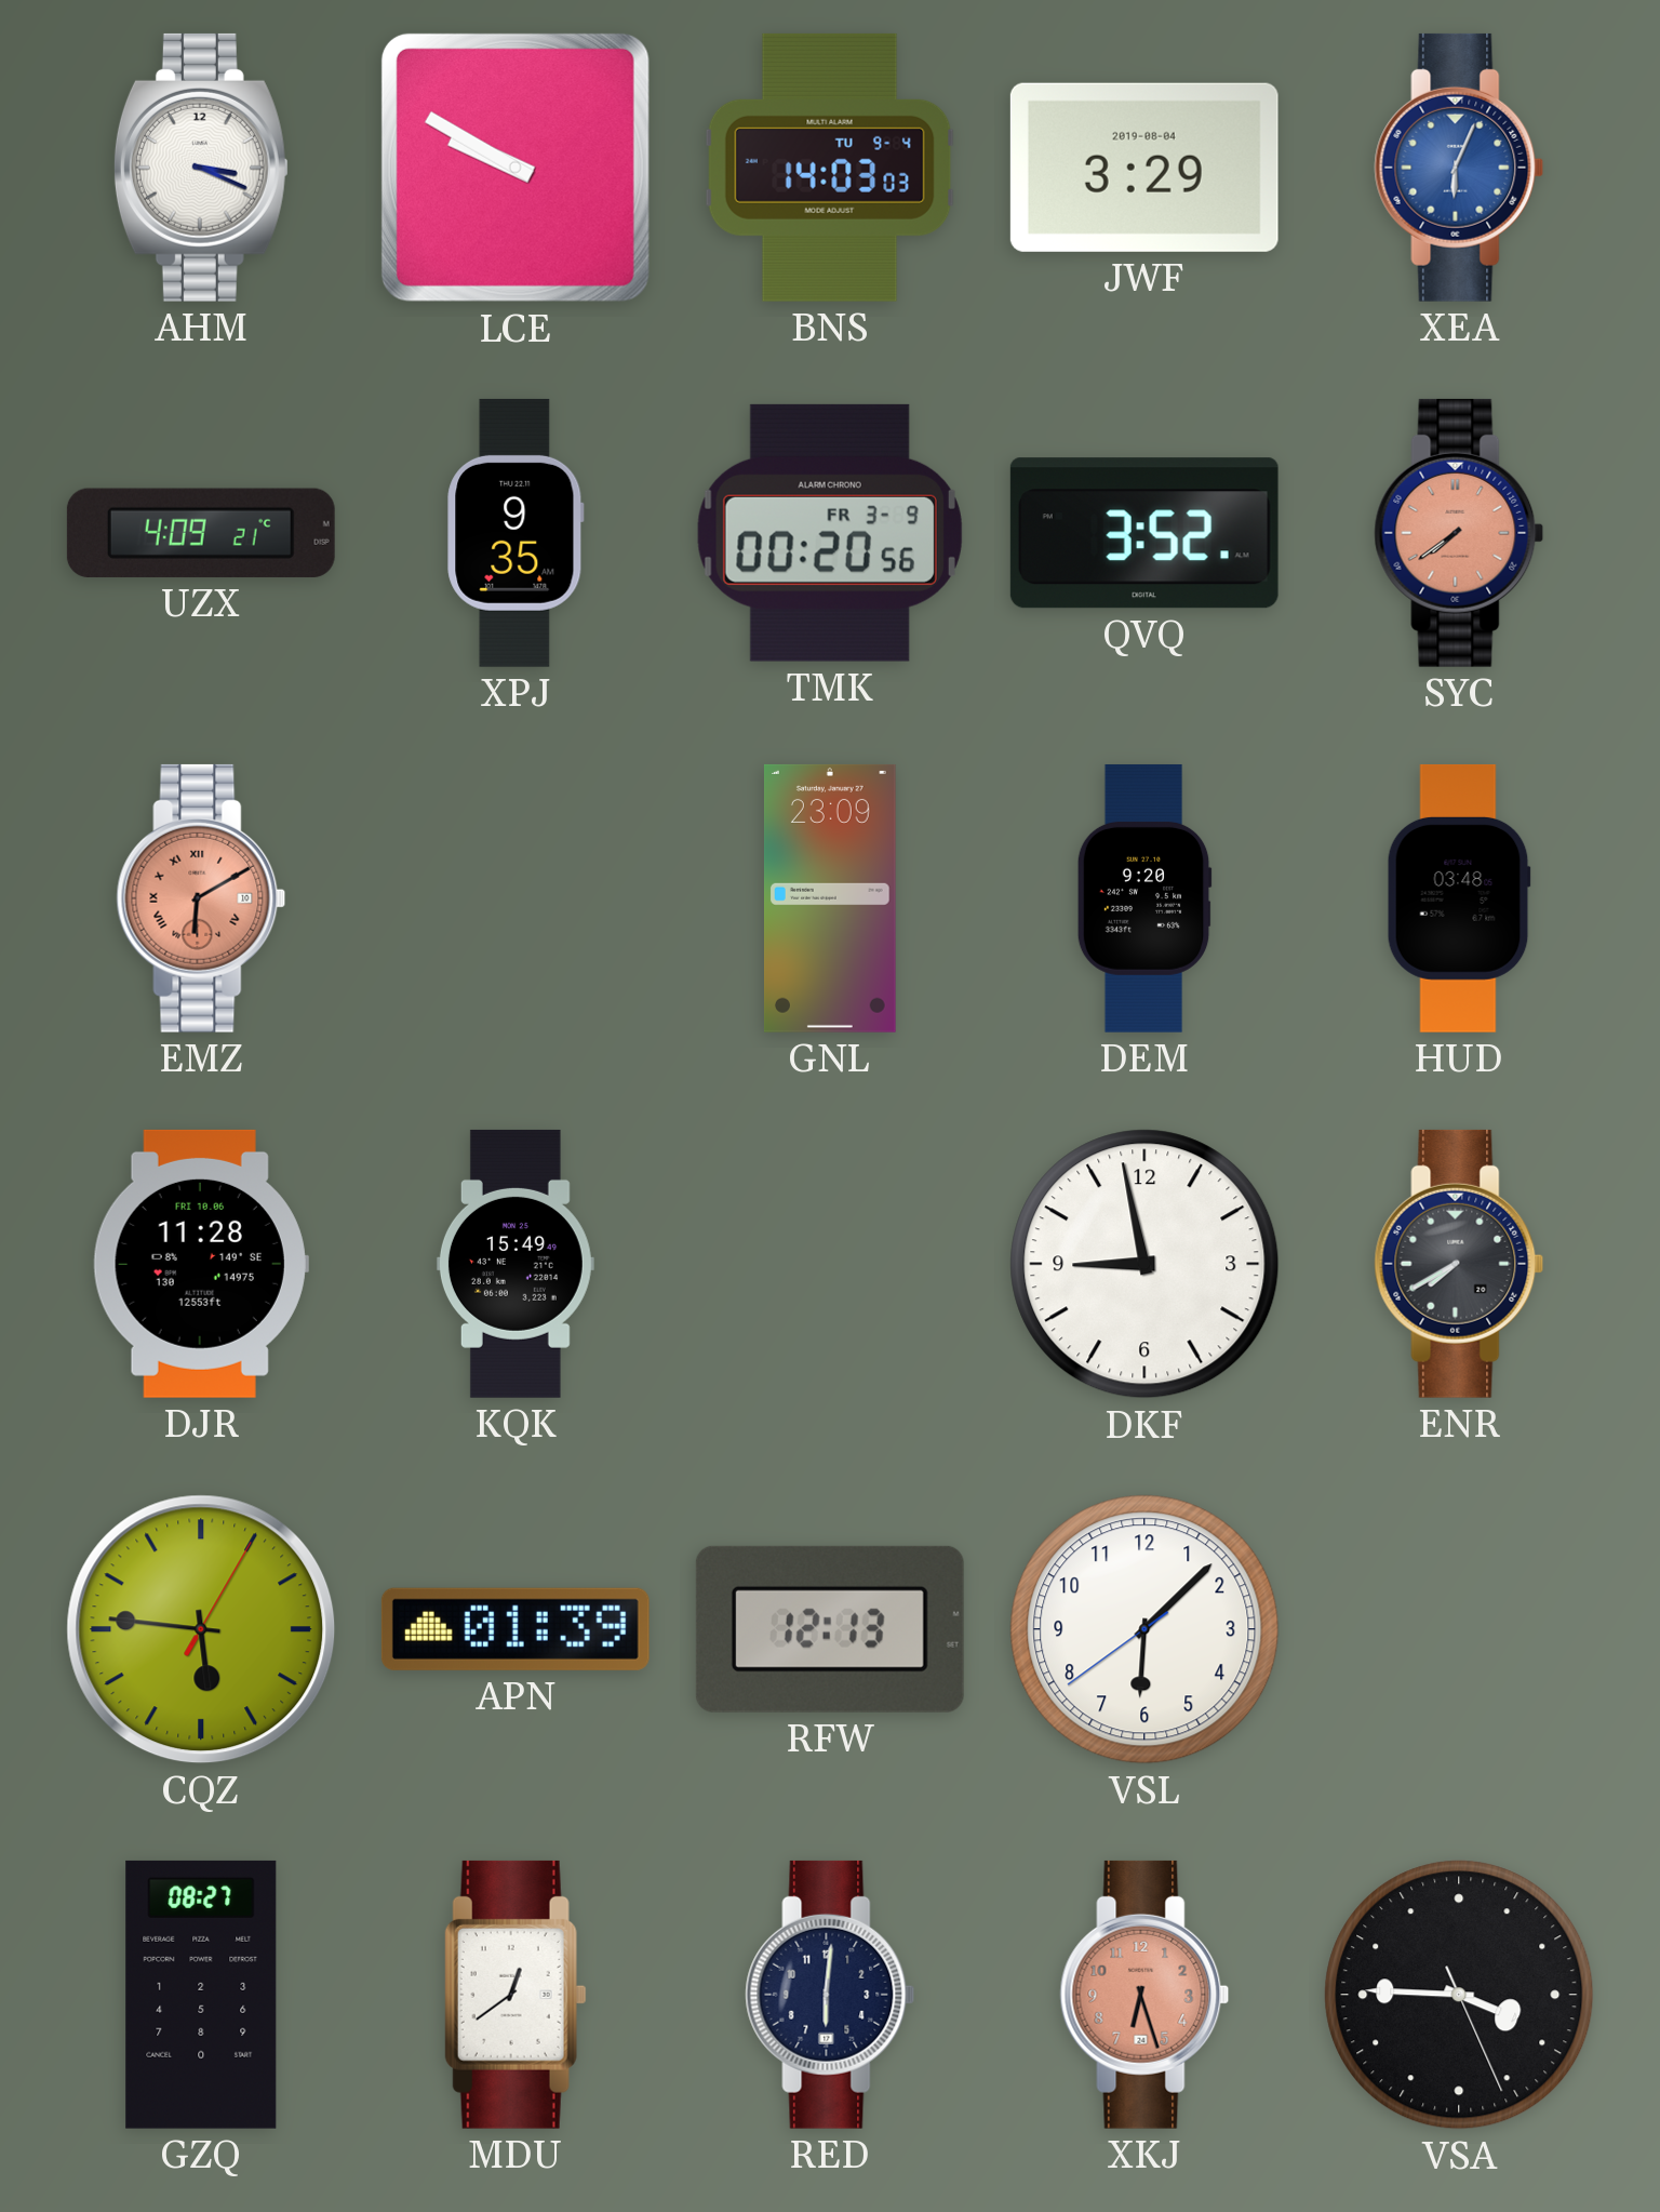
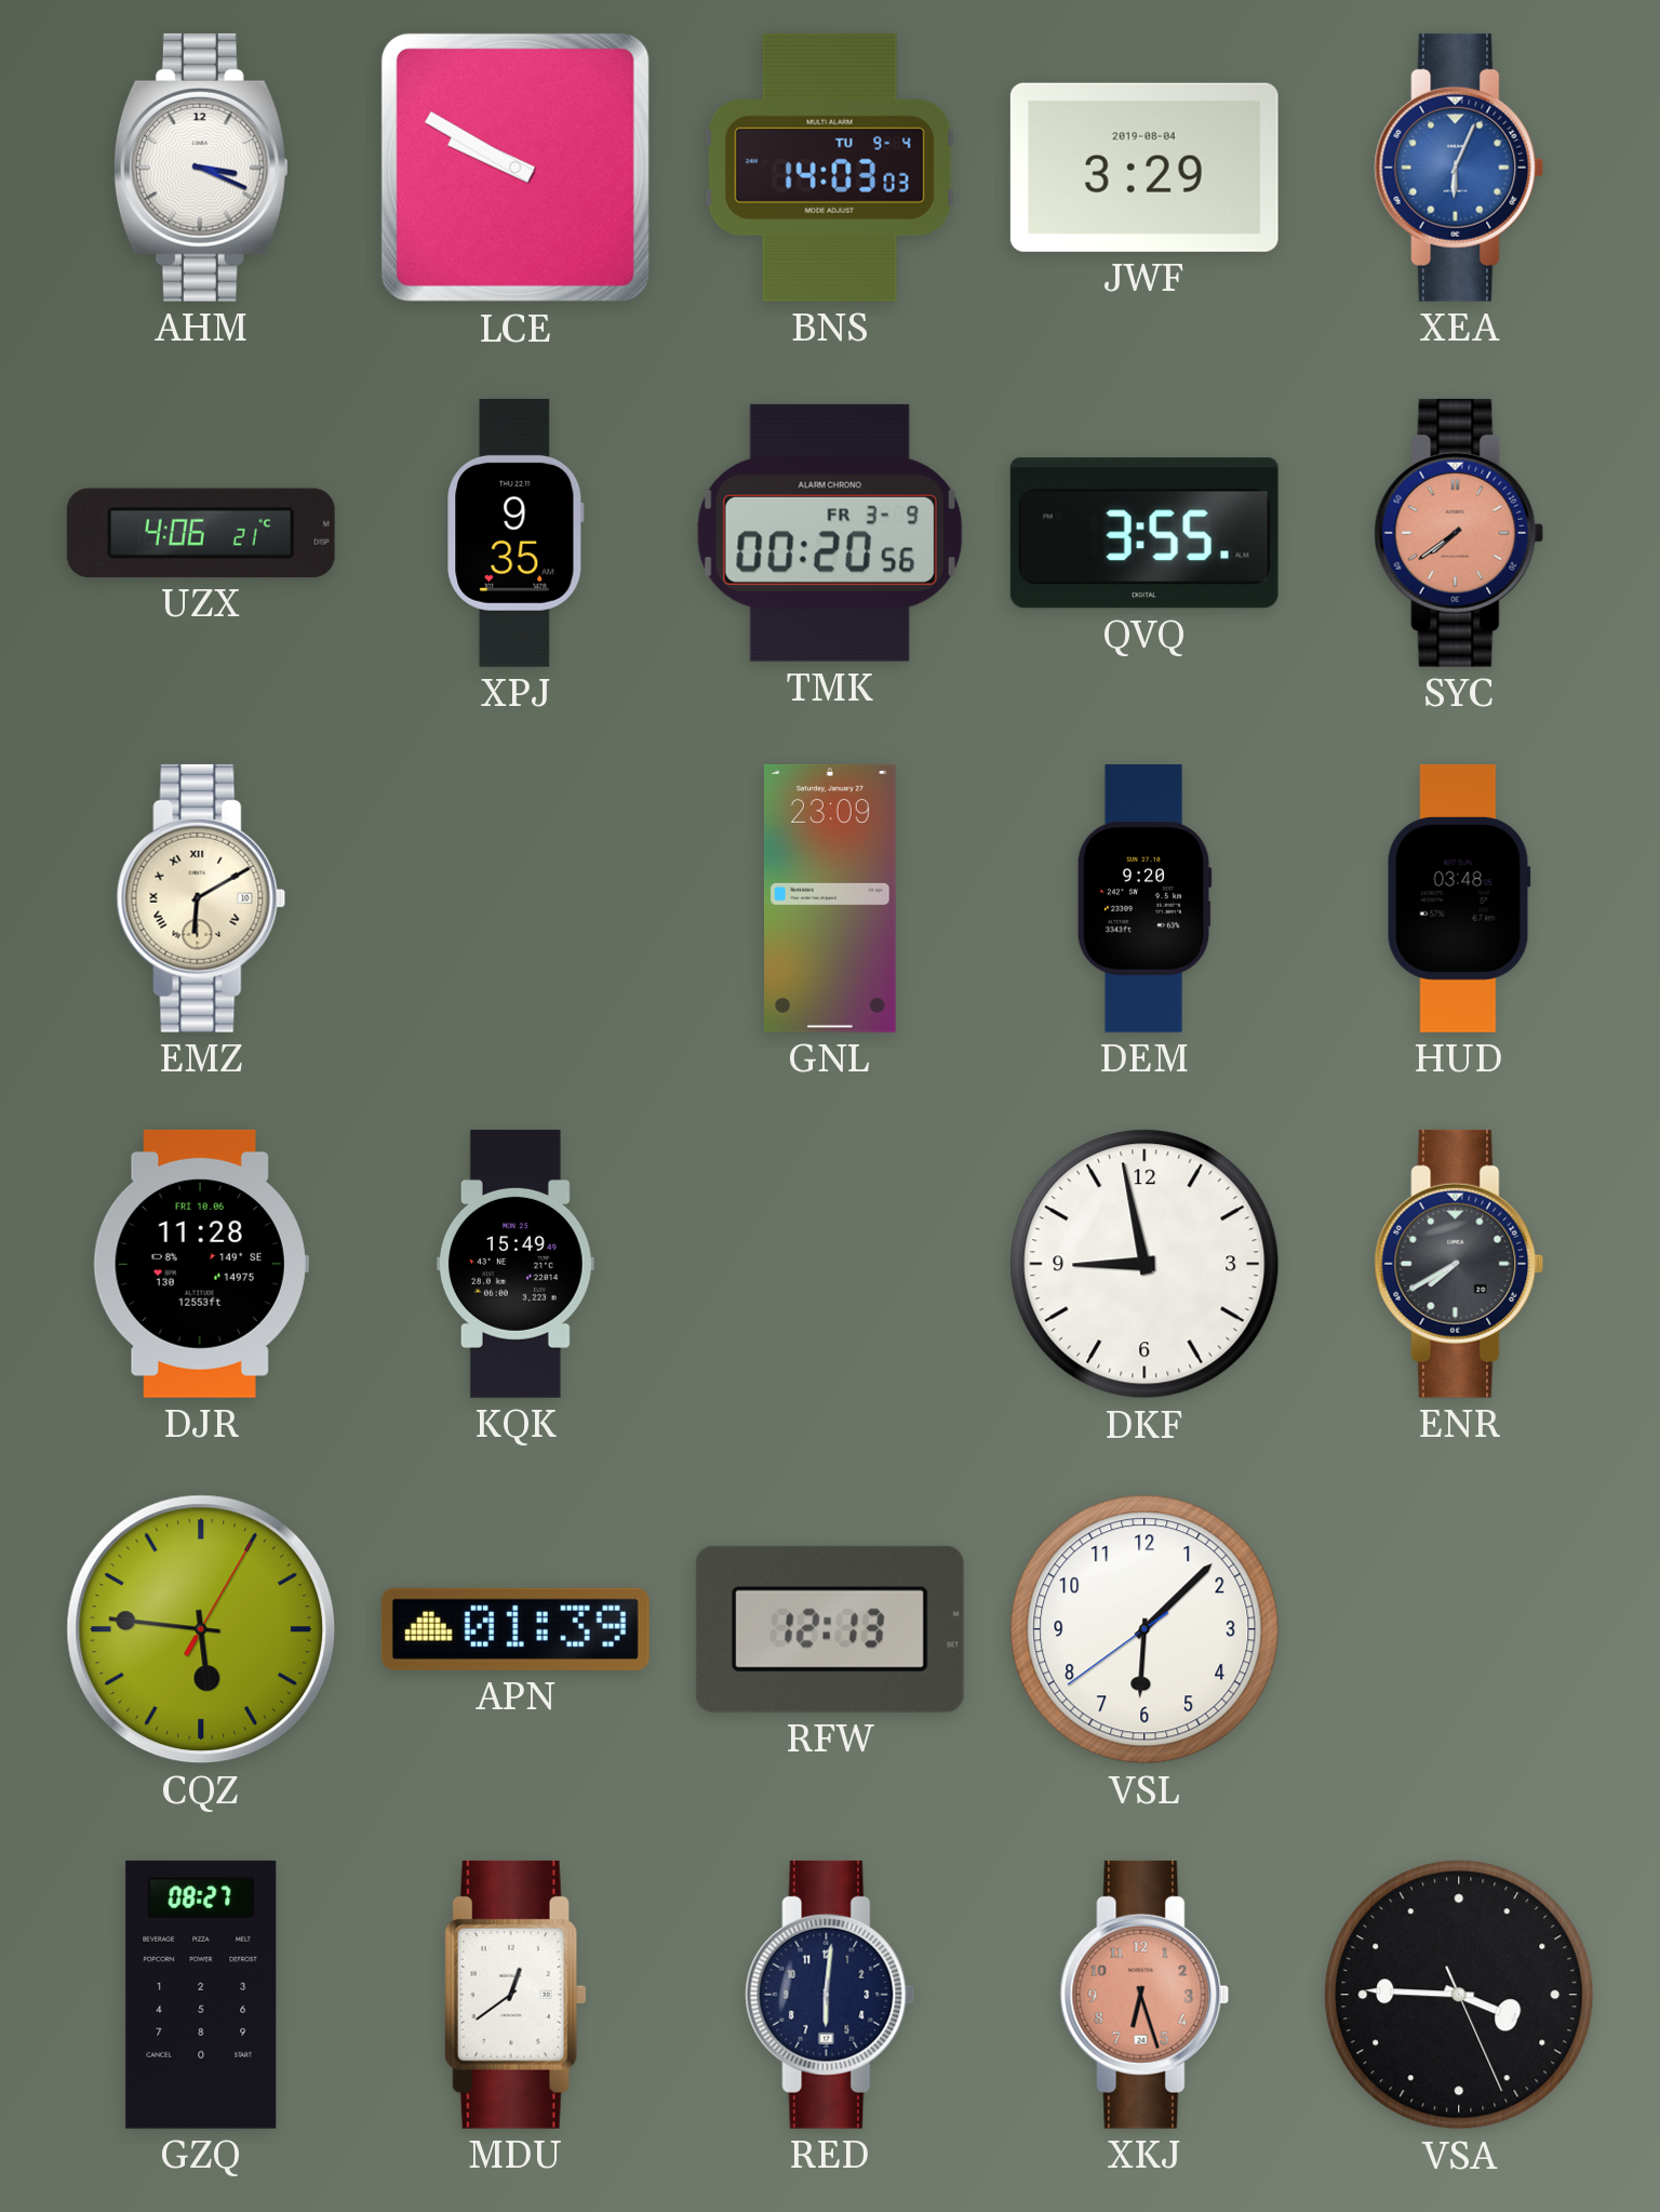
UZX: 4:09 -> 4:06
QVQ: 3:52 -> 3:55
EMZ dial: salmon -> cream
